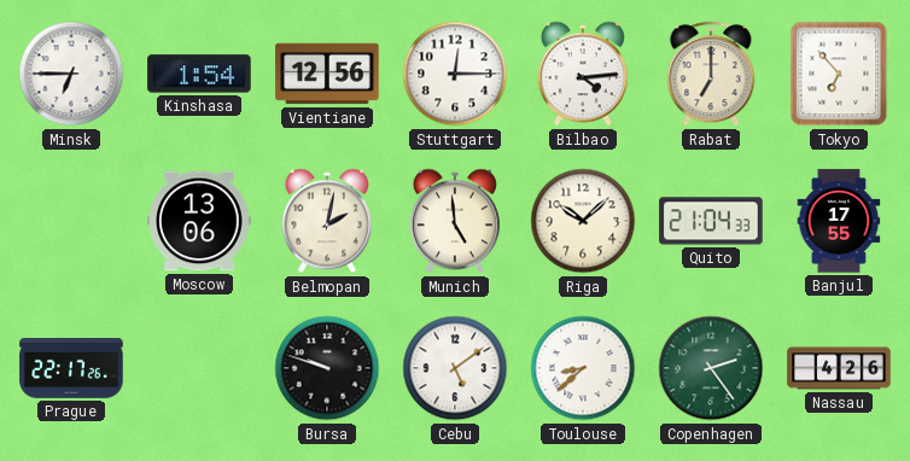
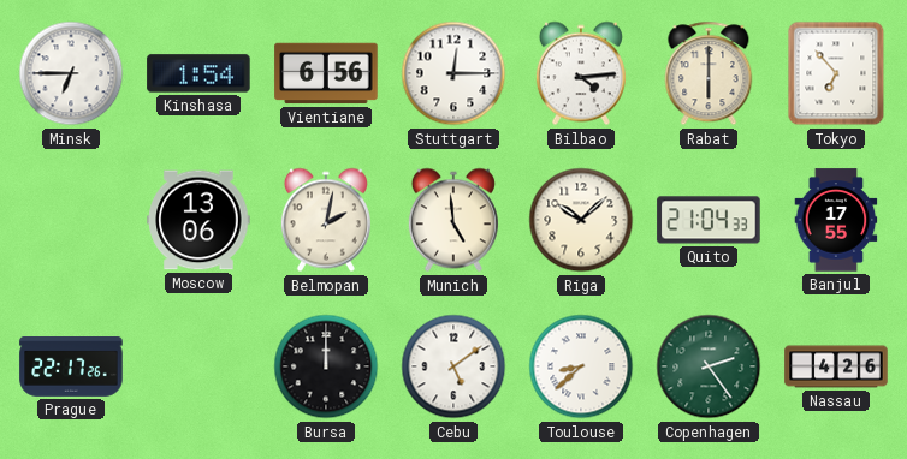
Vientiane: 12:56 -> 6:56
Rabat: 7:00 -> 6:00
Bursa: 9:48 -> 12:00
